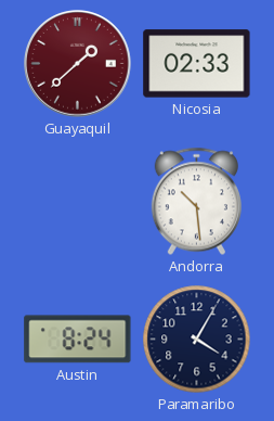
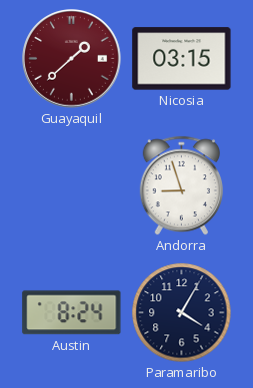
Nicosia: 02:33 -> 03:15
Andorra: 10:29 -> 8:57
